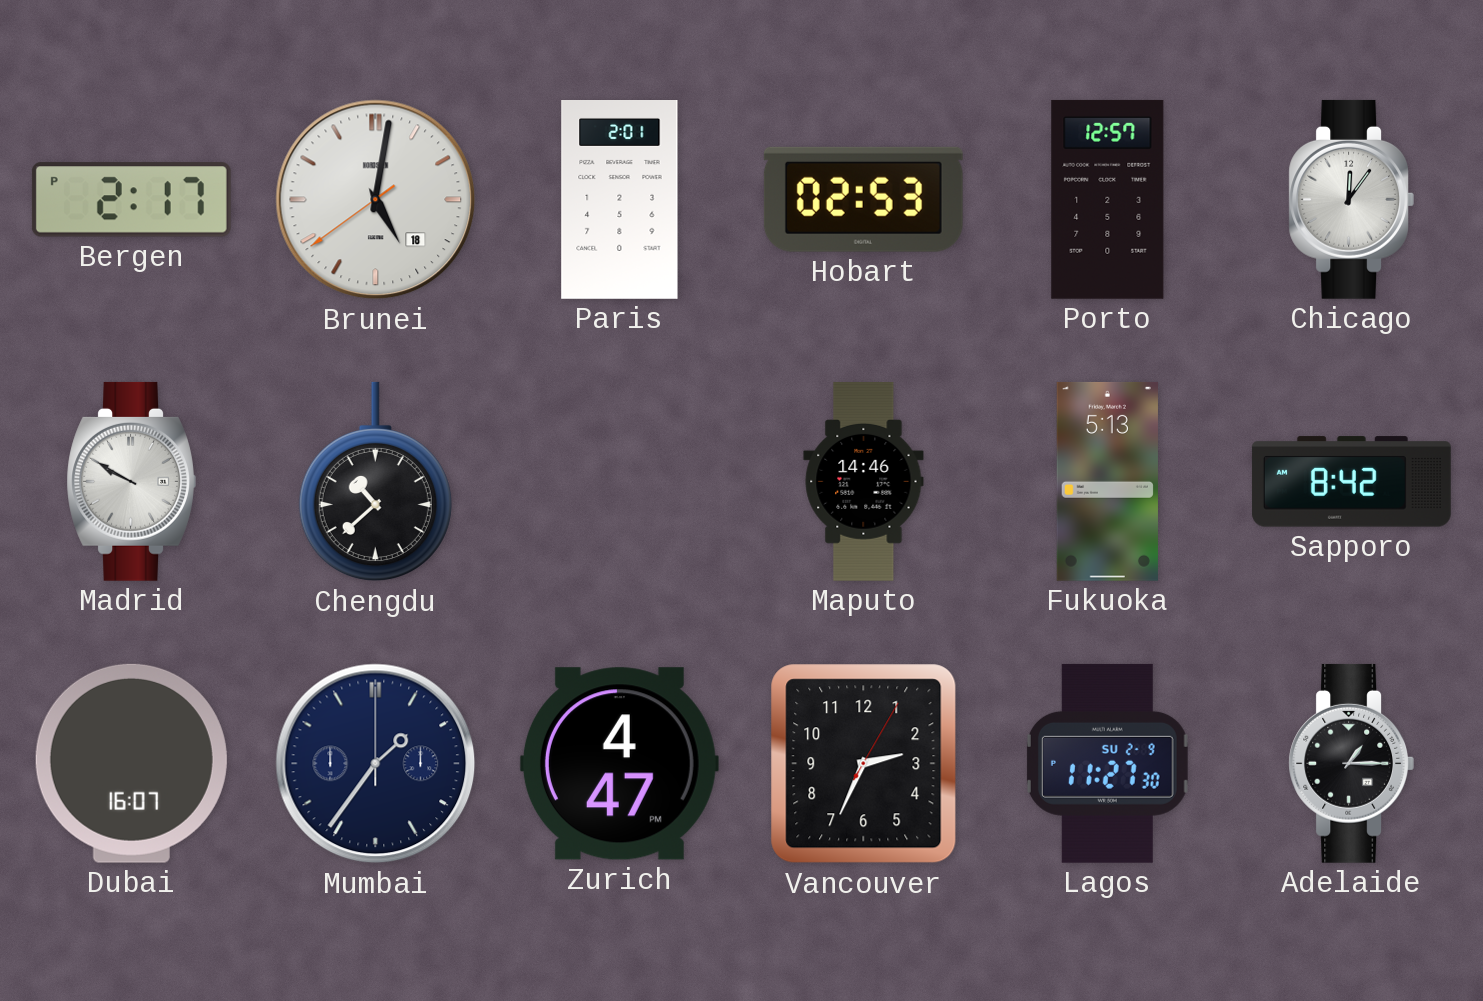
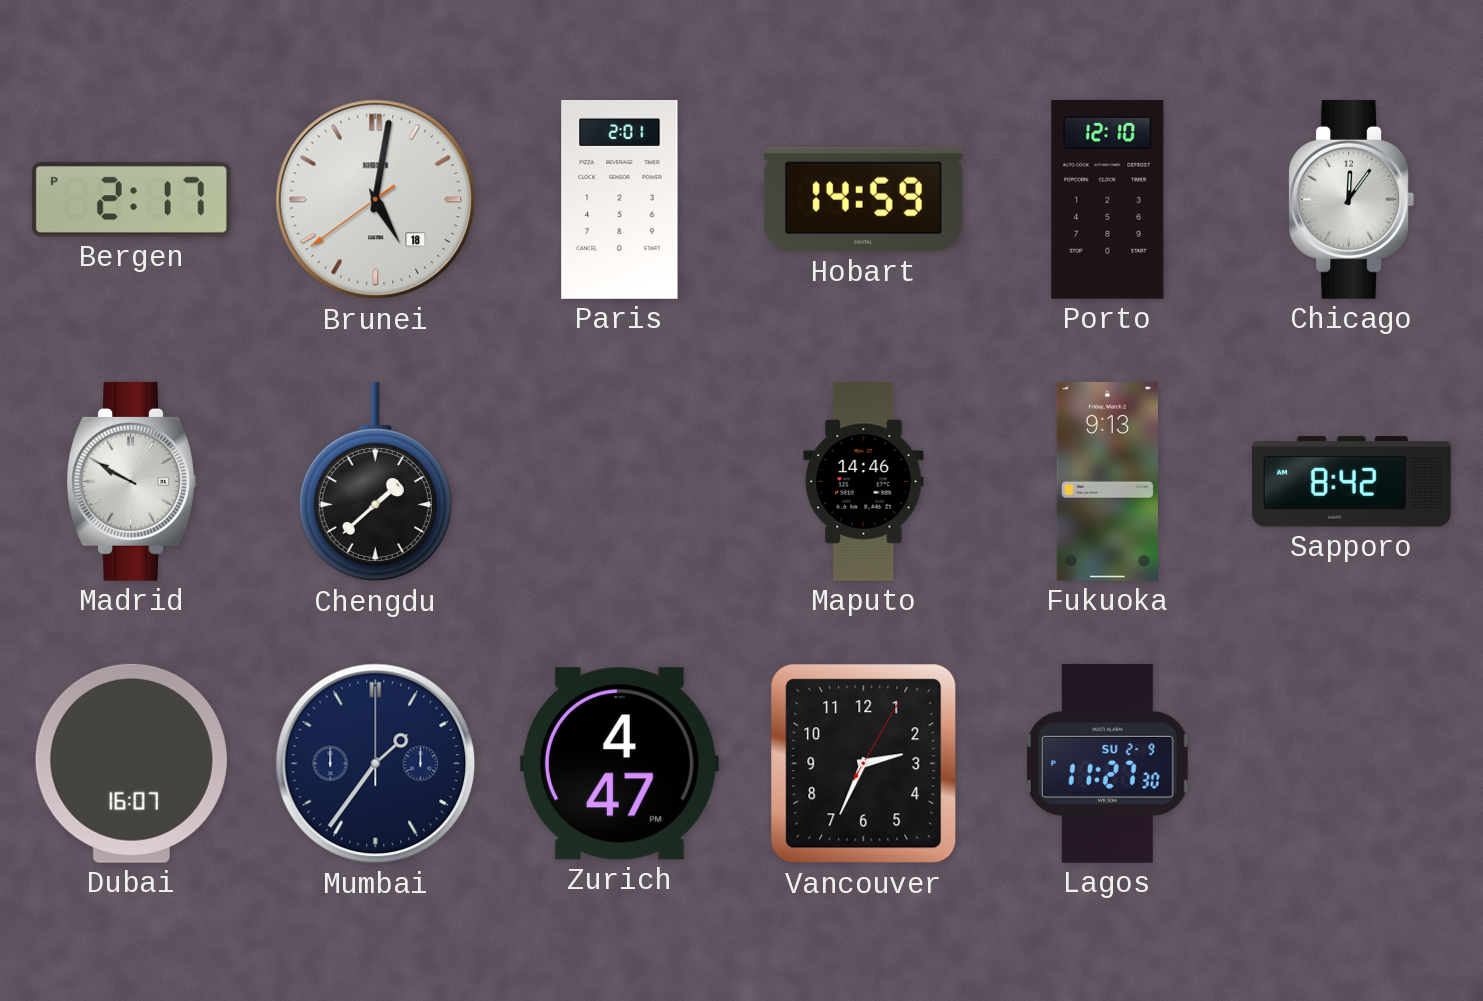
Hobart: 02:53 -> 14:59
Porto: 12:57 -> 12:10
Chengdu: 10:38 -> 1:38
Fukuoka: 5:13 -> 9:13
Adelaide: 1:15 -> none
